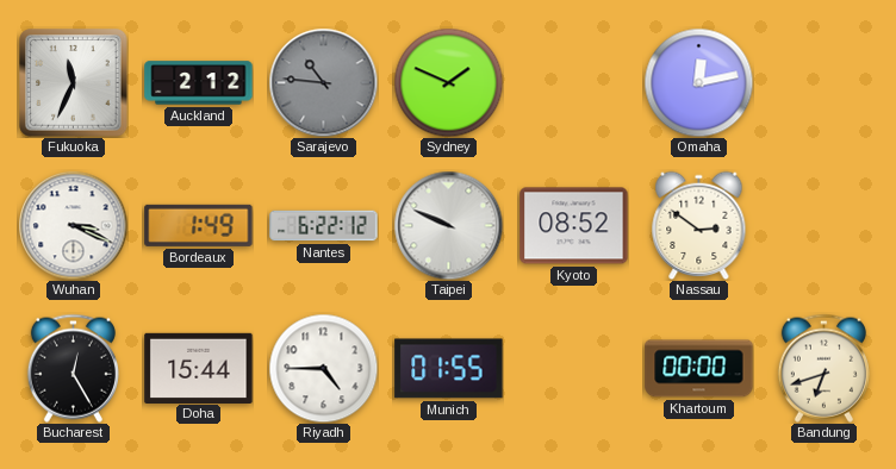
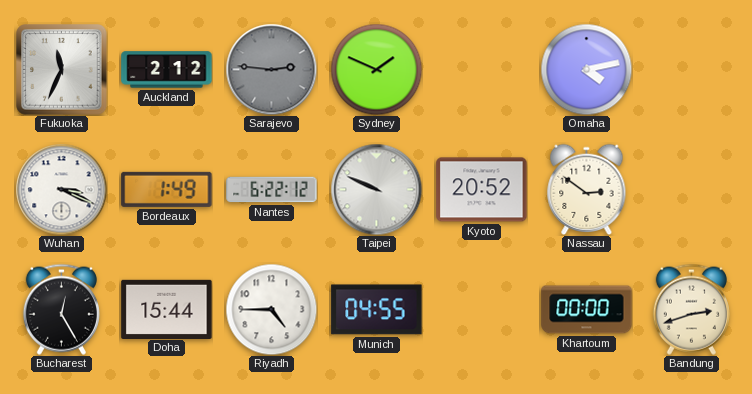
Sarajevo: 10:46 -> 2:46
Omaha: 12:13 -> 4:13
Kyoto: 08:52 -> 20:52
Munich: 01:55 -> 04:55
Bandung: 6:42 -> 2:42
